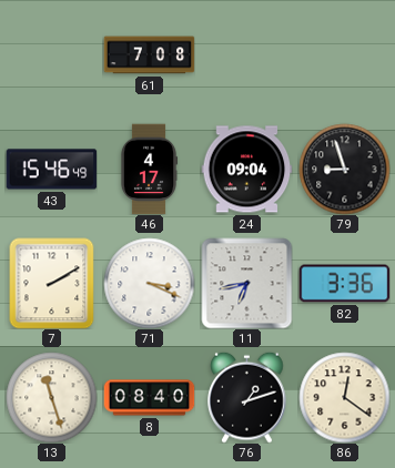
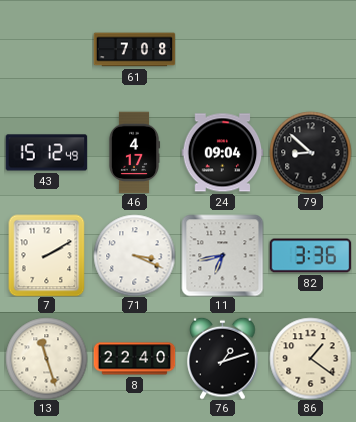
43: 15:46 -> 15:12
79: 8:57 -> 8:52
8: 08:40 -> 22:40
86: 12:21 -> 1:21
